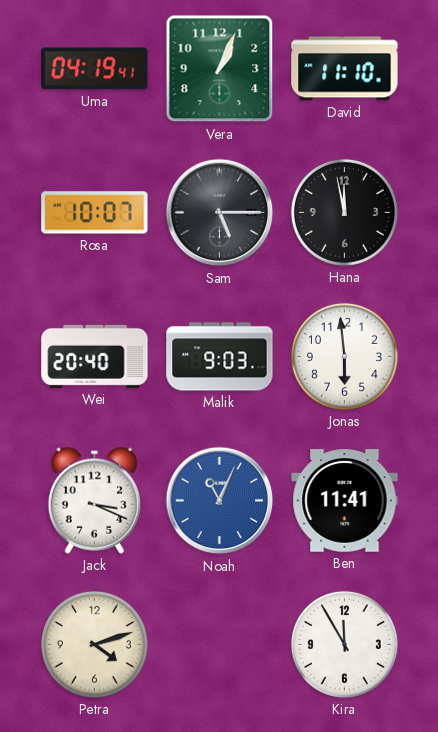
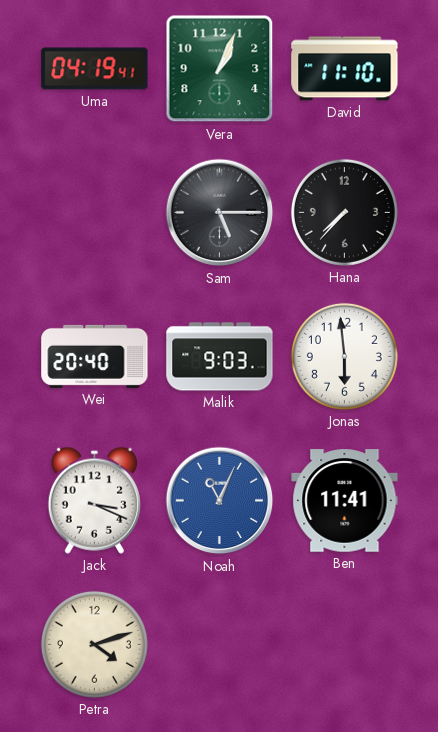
Rosa: 10:07 -> none
Hana: 11:58 -> 7:37
Kira: 11:55 -> none
